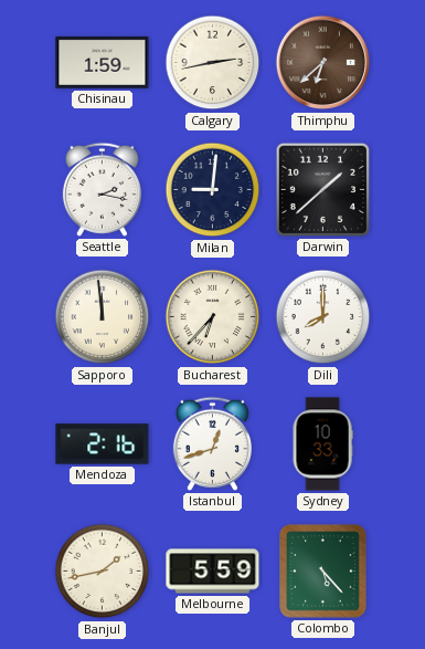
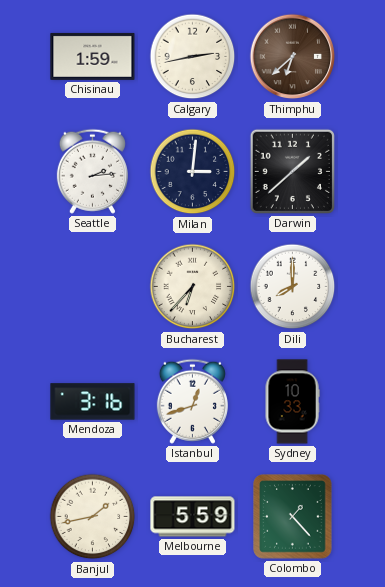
Seattle: 2:17 -> 2:14
Milan: 9:01 -> 3:01
Sapporo: 11:59 -> none
Mendoza: 2:16 -> 3:16
Colombo: 5:23 -> 1:23
